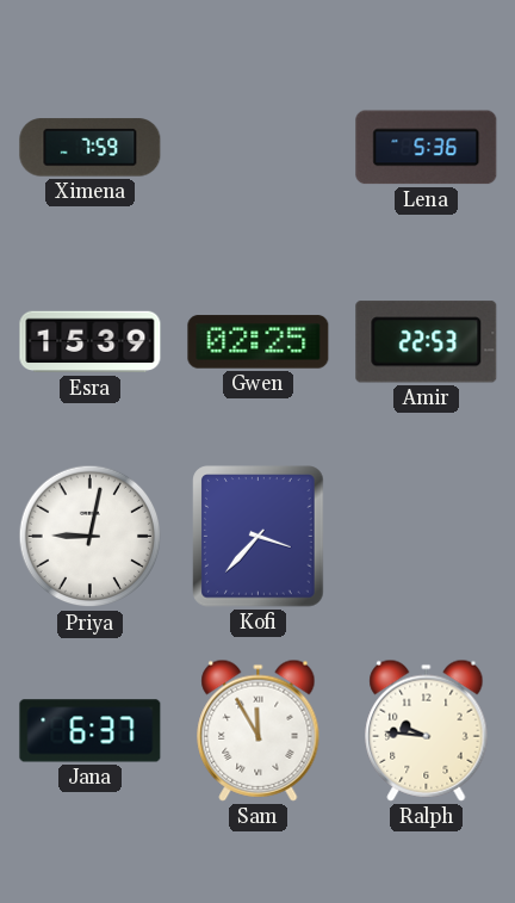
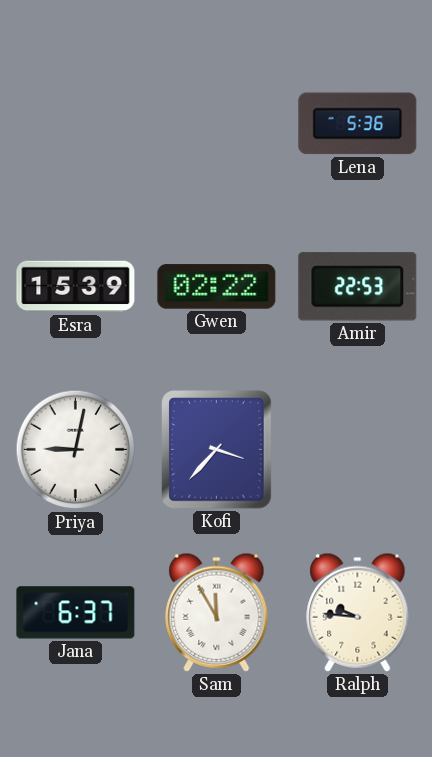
Ximena: 7:59 -> none
Gwen: 02:25 -> 02:22
